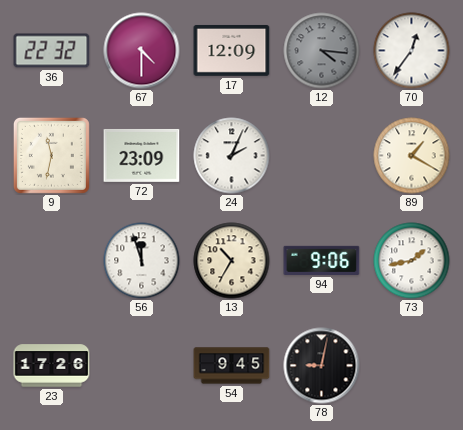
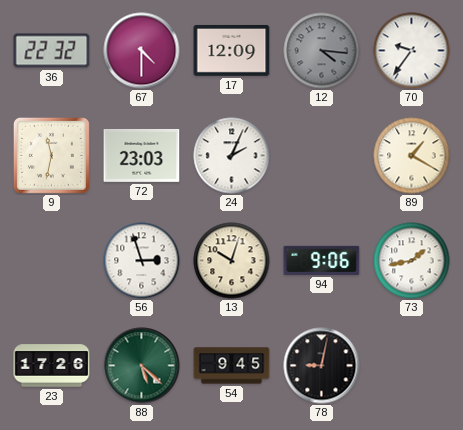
70: 12:36 -> 9:36
72: 23:09 -> 23:03
56: 11:57 -> 2:57
13: 10:35 -> 10:03
88: none -> 5:22
